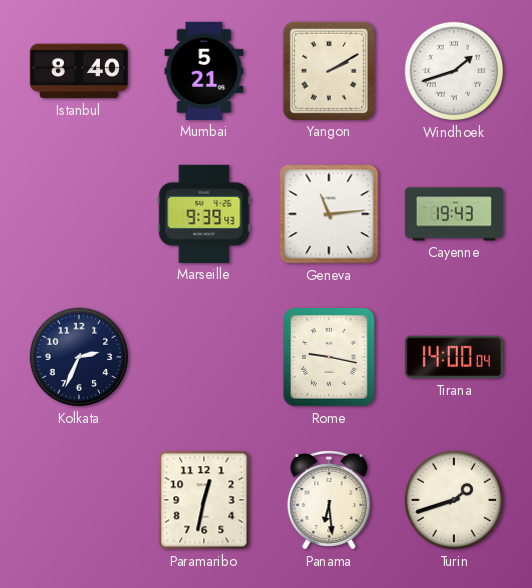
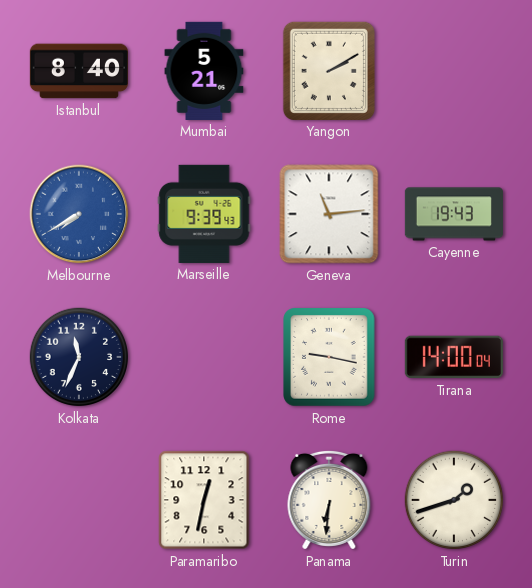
Windhoek: 1:42 -> none
Melbourne: none -> 7:40
Kolkata: 2:34 -> 11:34
Panama: 6:29 -> 6:31
